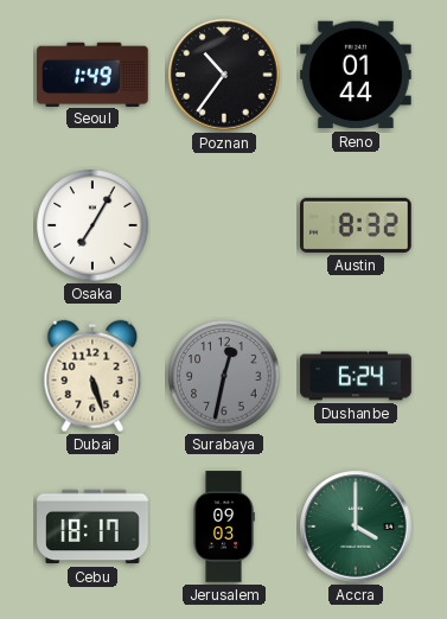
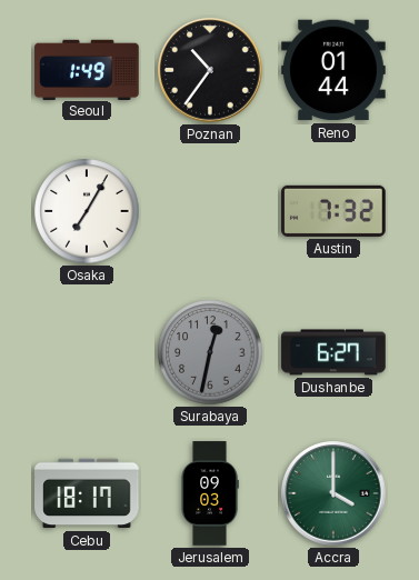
Austin: 8:32 -> 7:32
Dubai: 5:27 -> none
Dushanbe: 6:24 -> 6:27
